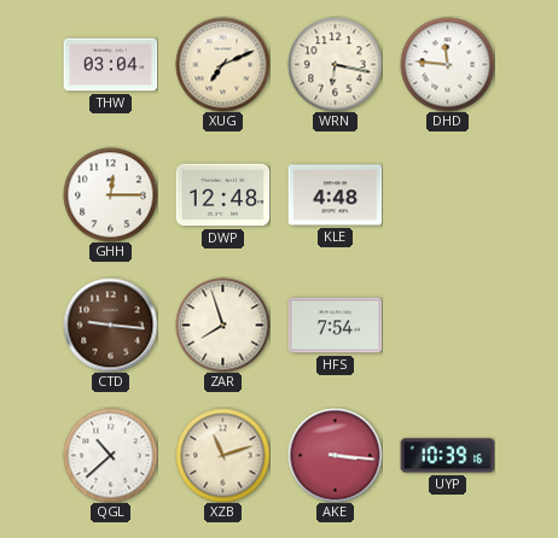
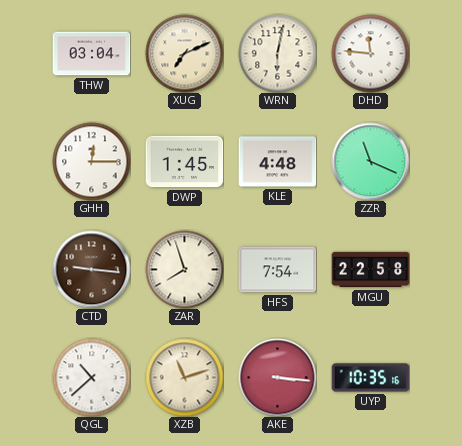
WRN: 6:17 -> 6:02
DWP: 12:48 -> 1:45
ZZR: none -> 11:19
MGU: none -> 22:58
UYP: 10:39 -> 10:35
